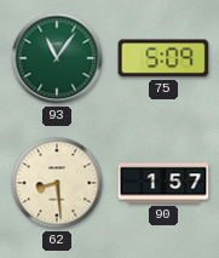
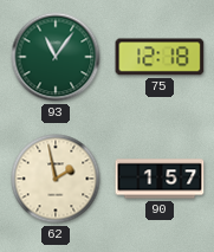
75: 5:09 -> 12:18
62: 8:29 -> 1:58
